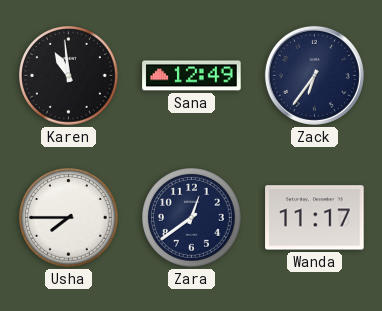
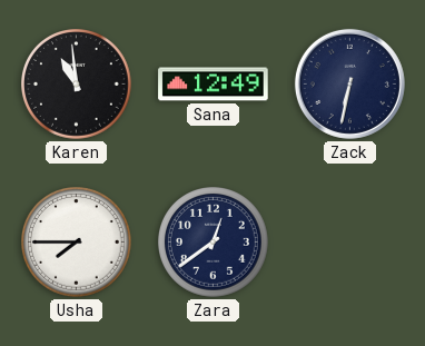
Zack: 6:36 -> 6:32
Wanda: 11:17 -> none
